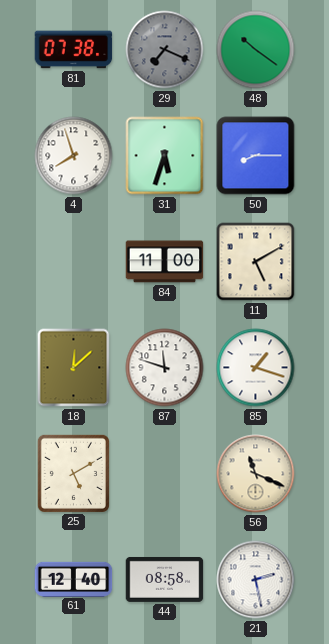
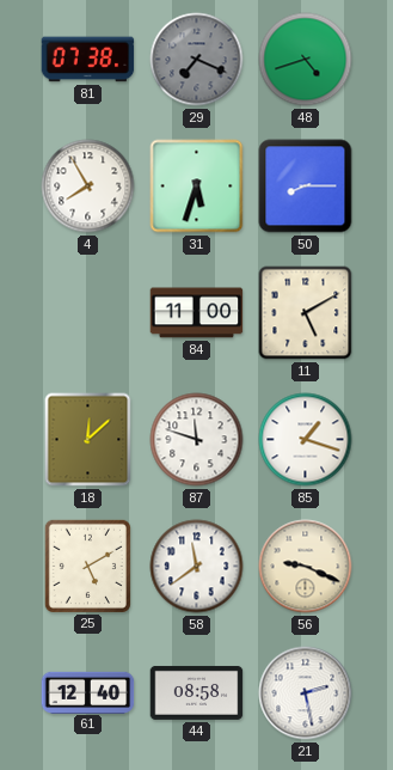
48: 10:21 -> 4:42
4: 7:57 -> 7:55
58: none -> 11:39
56: 11:19 -> 9:19
